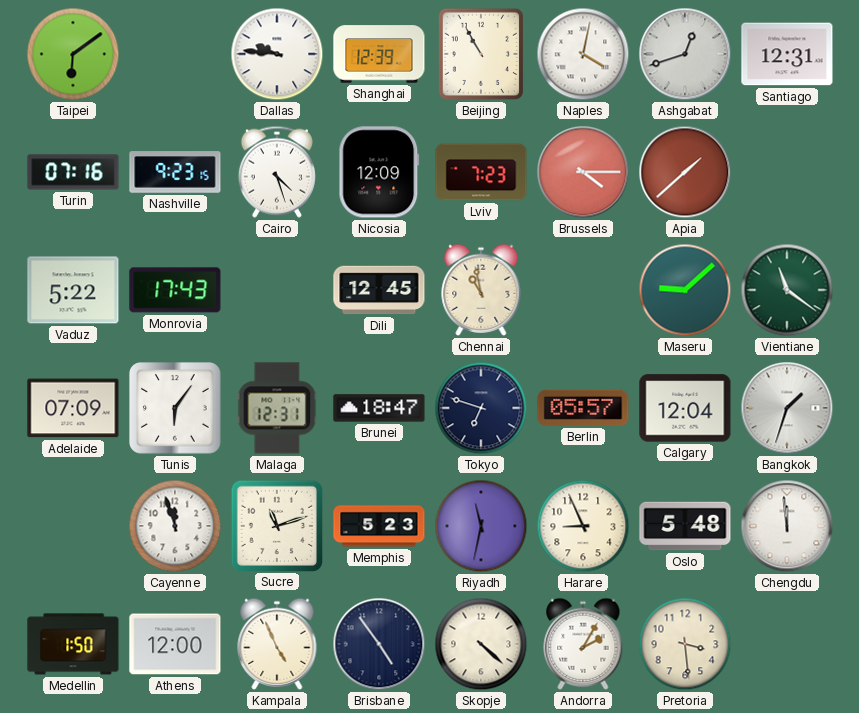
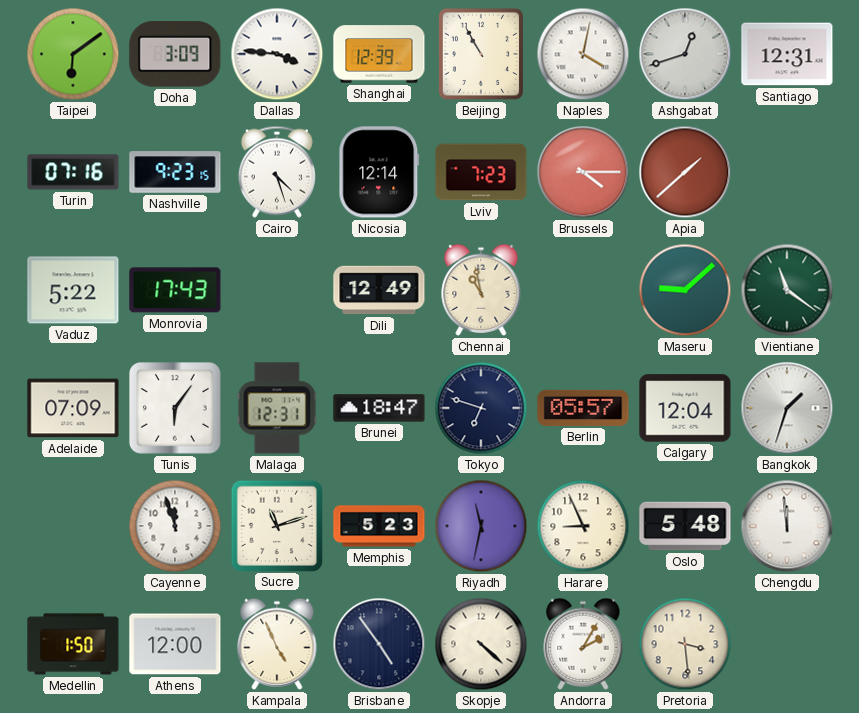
Doha: none -> 3:09
Dallas: 9:46 -> 3:46
Nicosia: 12:09 -> 12:14
Dili: 12:45 -> 12:49
